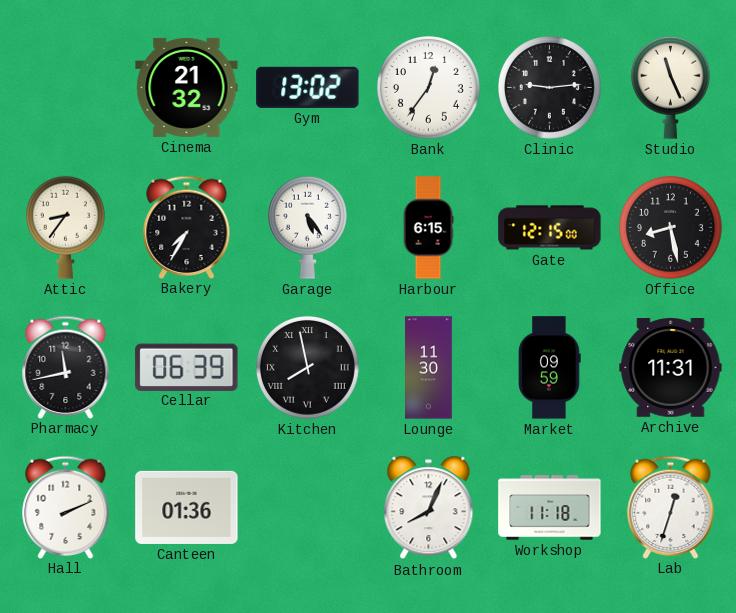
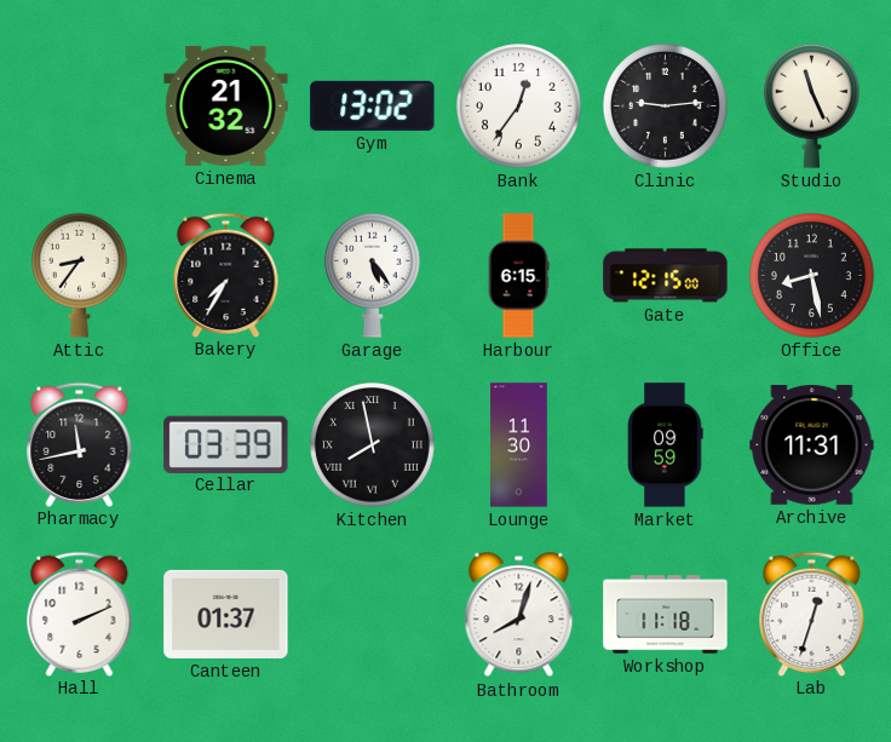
Cellar: 06:39 -> 03:39
Canteen: 01:36 -> 01:37
Bathroom: 8:04 -> 8:03
